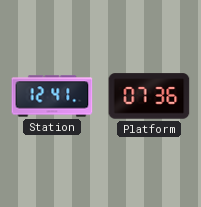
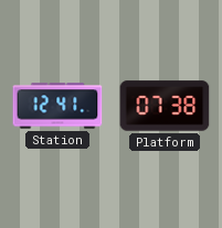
Platform: 07:36 -> 07:38
